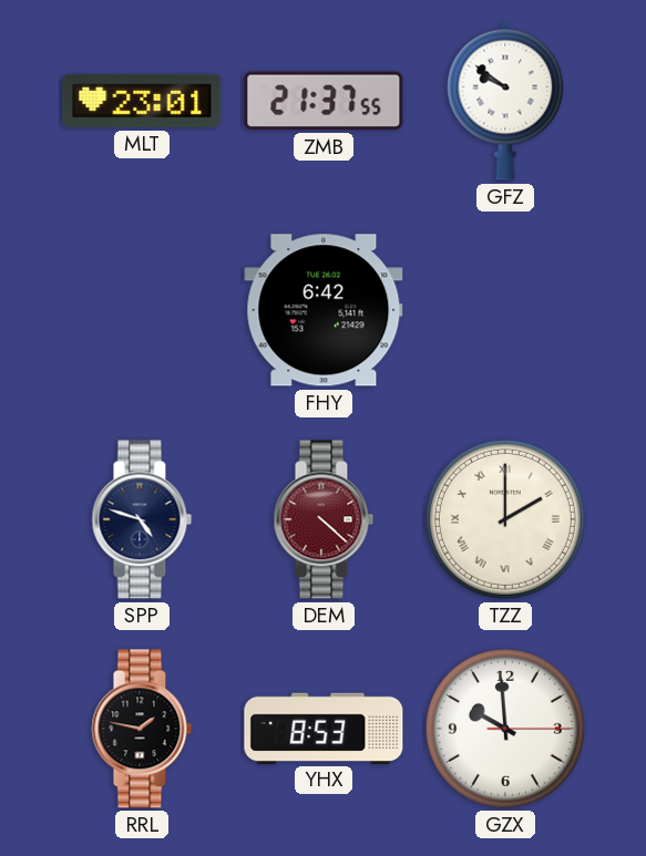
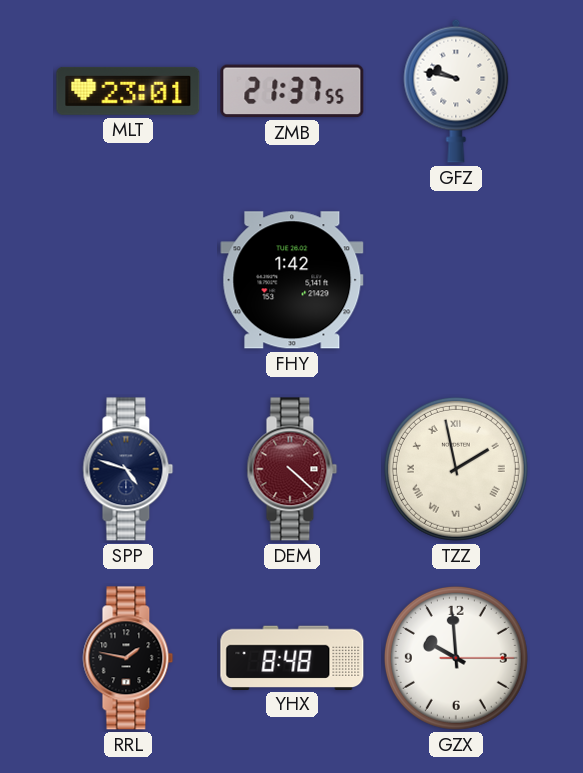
GFZ: 9:51 -> 9:47
FHY: 6:42 -> 1:42
TZZ: 2:00 -> 1:58
YHX: 8:53 -> 8:48
